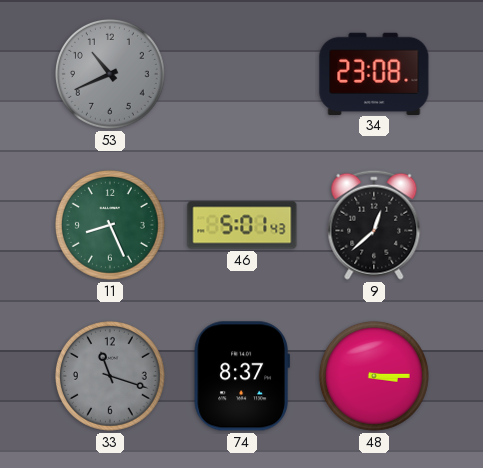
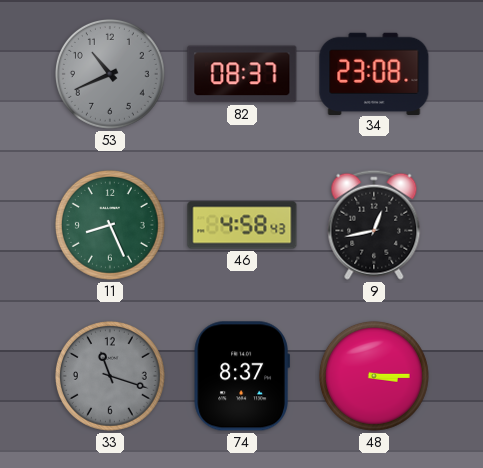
82: none -> 08:37
46: 5:01 -> 4:58
9: 12:38 -> 12:43
